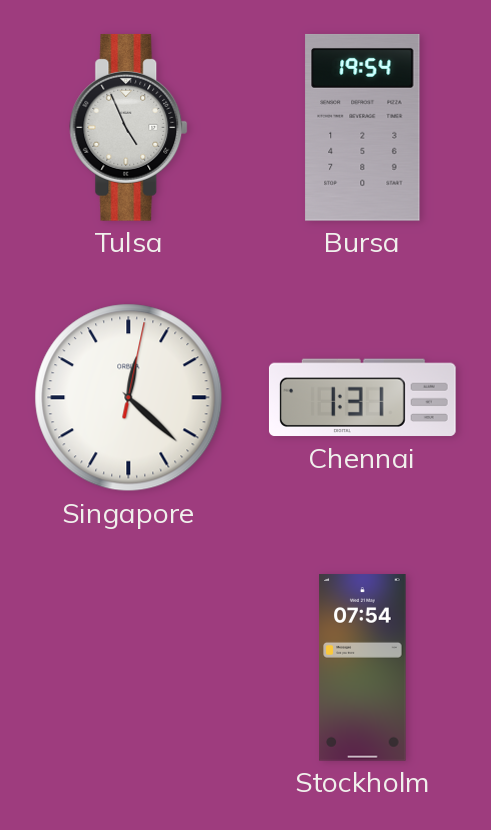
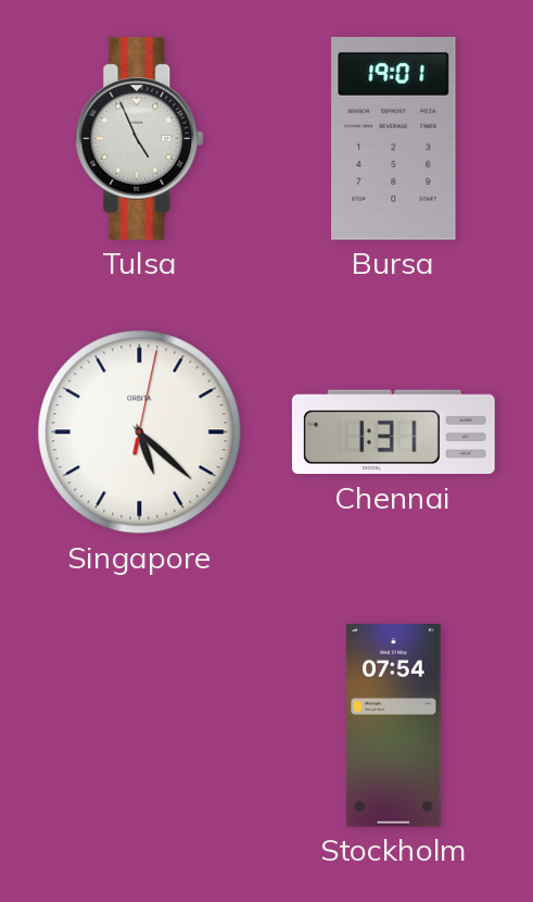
Bursa: 19:54 -> 19:01
Singapore: 12:22 -> 5:22
